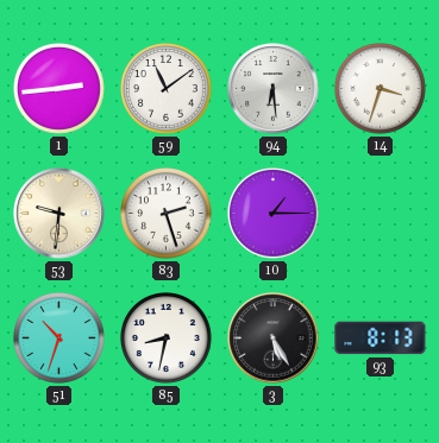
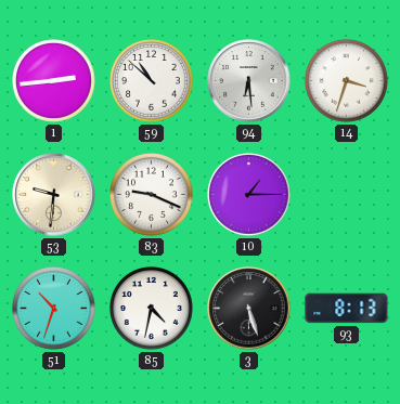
59: 11:09 -> 10:52
83: 2:27 -> 9:19
85: 8:32 -> 4:32
3: 5:25 -> 5:27
